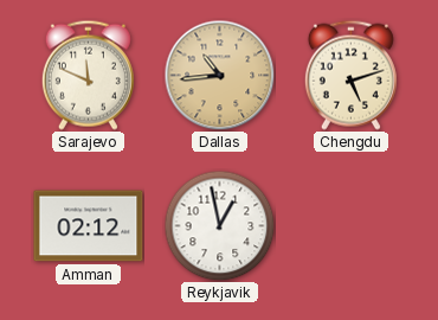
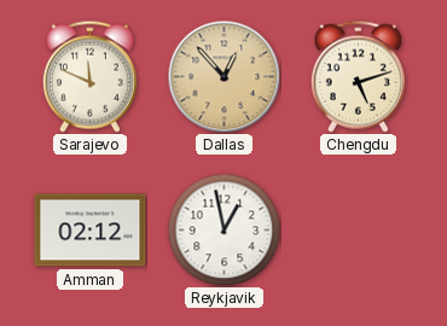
Dallas: 10:44 -> 12:53
